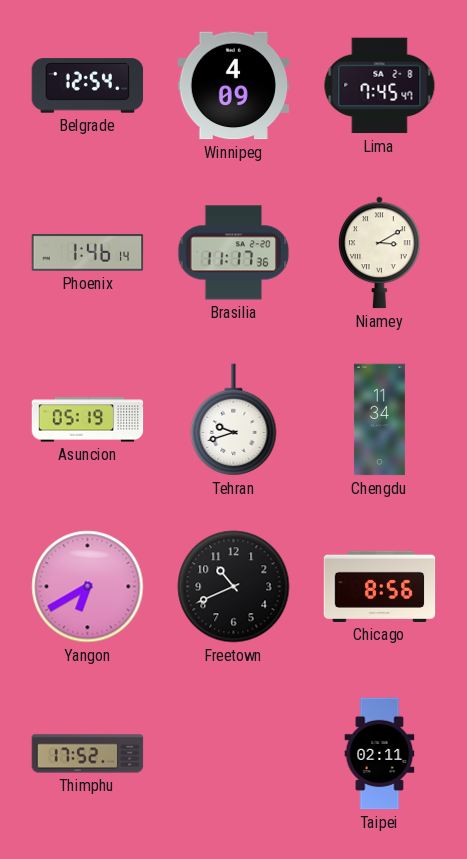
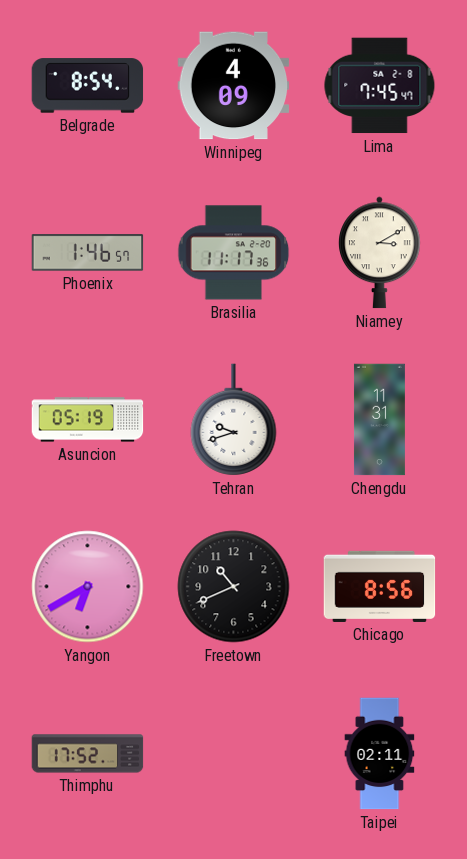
Belgrade: 12:54 -> 8:54
Phoenix: 1:46:14 -> 1:46:57
Chengdu: 11:34 -> 11:31
